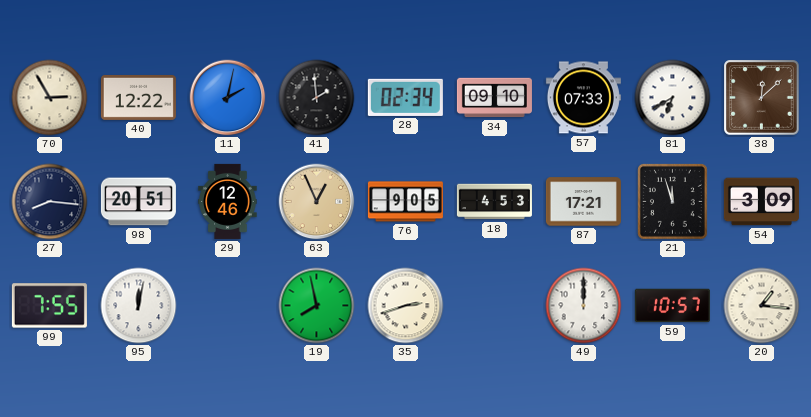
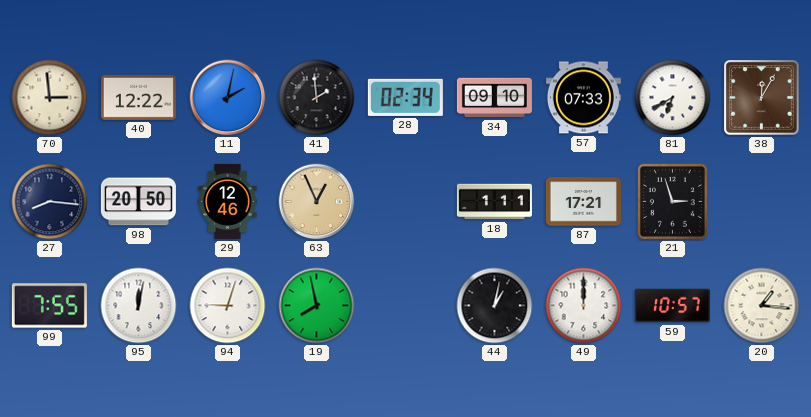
70: 2:55 -> 2:59
38: 12:08 -> 12:05
98: 20:51 -> 20:50
76: 9:05 -> none
18: 4:53 -> 1:11
21: 11:57 -> 2:57
54: 3:09 -> none
94: none -> 9:03
35: 2:42 -> none
44: none -> 1:02
